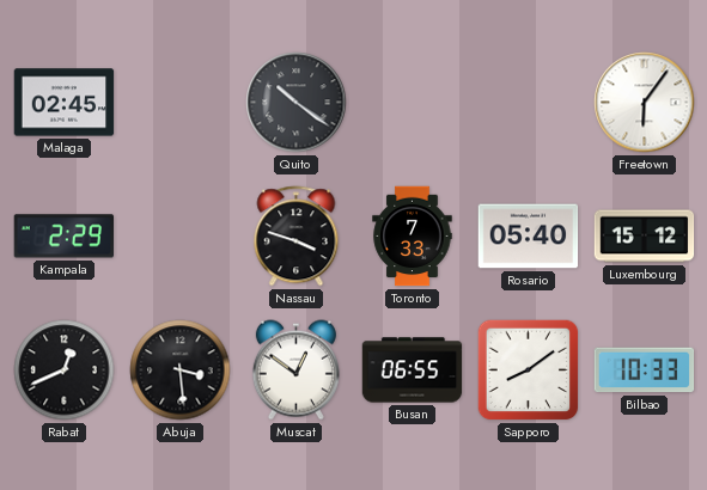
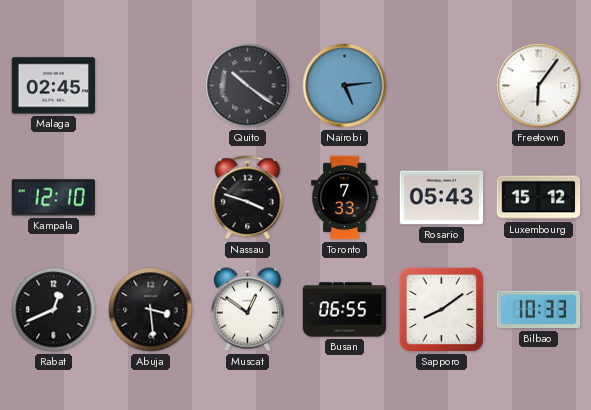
Nairobi: none -> 5:14
Kampala: 2:29 -> 12:10
Rosario: 05:40 -> 05:43
